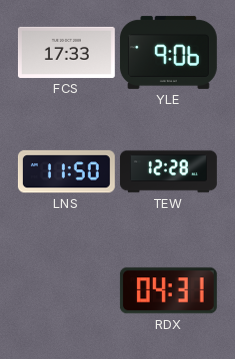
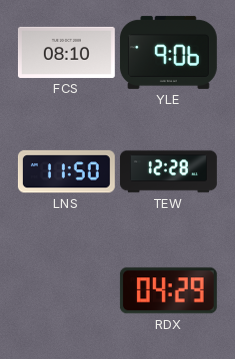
FCS: 17:33 -> 08:10
RDX: 04:31 -> 04:29
